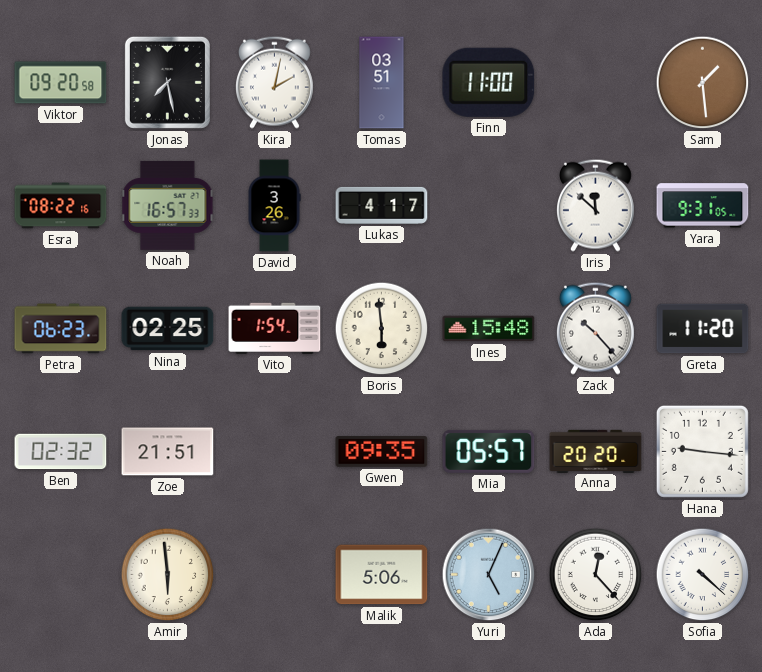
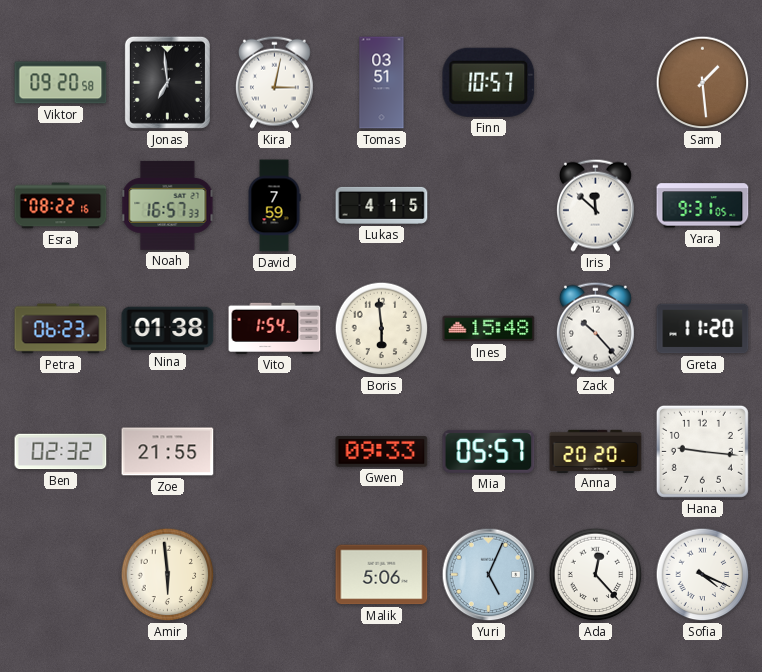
Jonas: 7:28 -> 6:59
Kira: 2:02 -> 3:02
Finn: 11:00 -> 10:57
David: 3:26 -> 7:59
Lukas: 4:17 -> 4:15
Nina: 02:25 -> 01:38
Zoe: 21:51 -> 21:55
Gwen: 09:35 -> 09:33
Sofia: 4:22 -> 4:19
